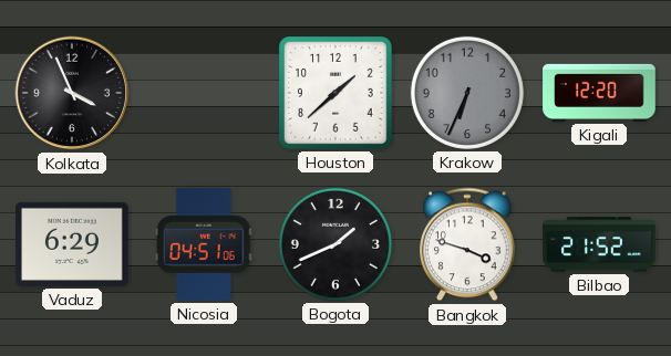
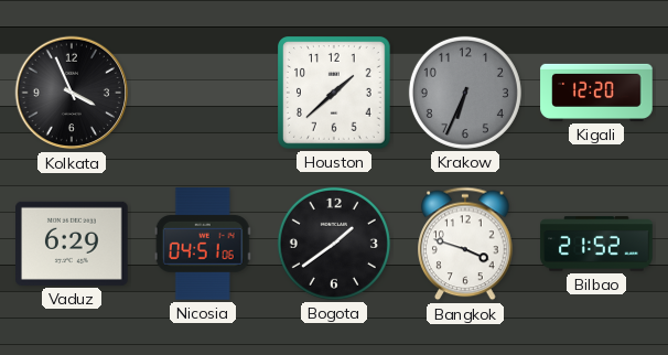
Bogota: 1:41 -> 1:39
